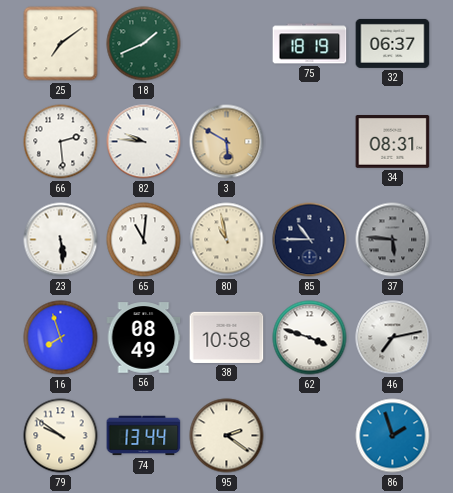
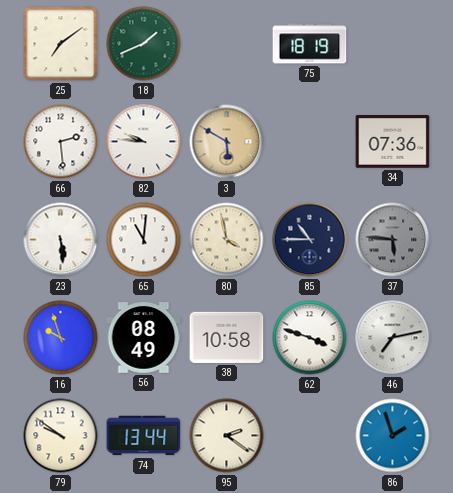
32: 06:37 -> none
34: 08:31 -> 07:36
80: 10:58 -> 3:58
16: 7:57 -> 9:57
